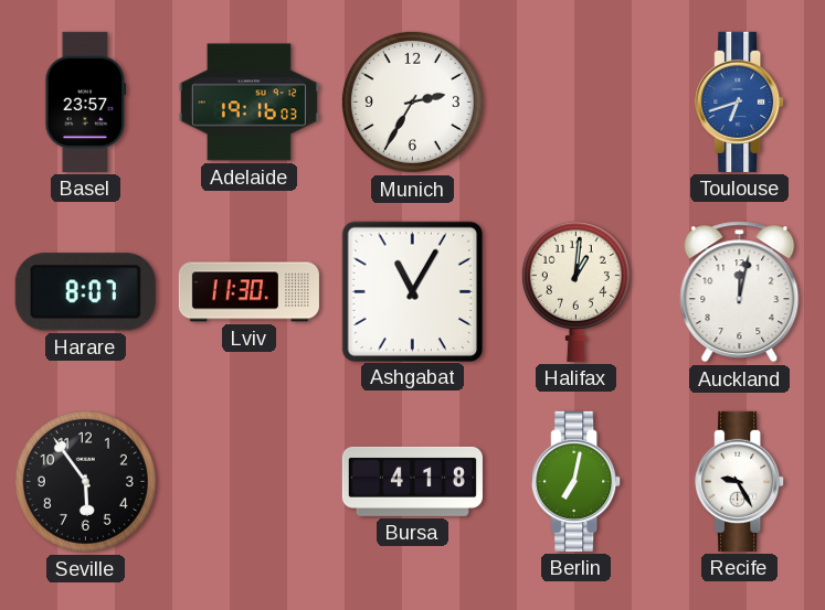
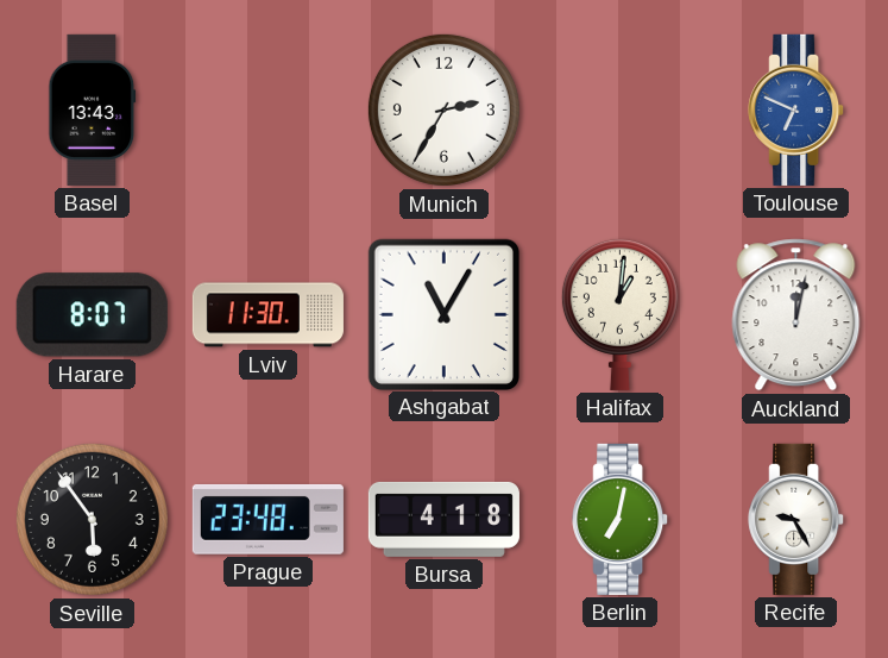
Basel: 23:57 -> 13:43
Adelaide: 19:16 -> none
Toulouse: 6:42 -> 6:49
Prague: none -> 23:48
